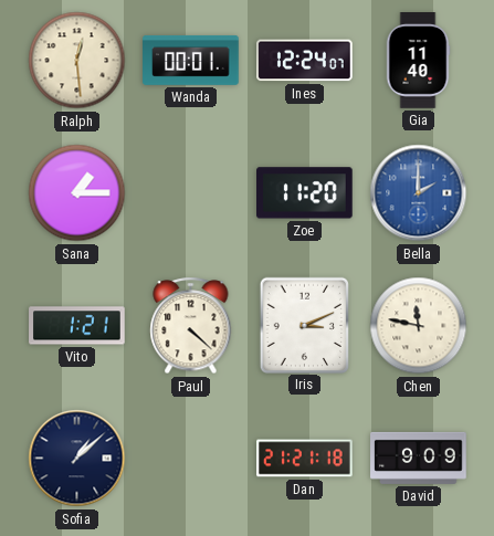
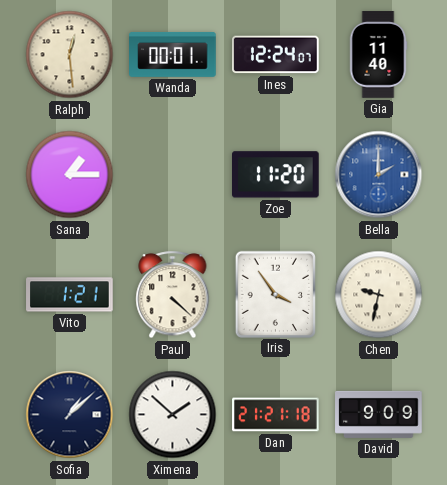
Iris: 3:11 -> 3:54
Chen: 11:47 -> 9:32
Ximena: none -> 1:52
